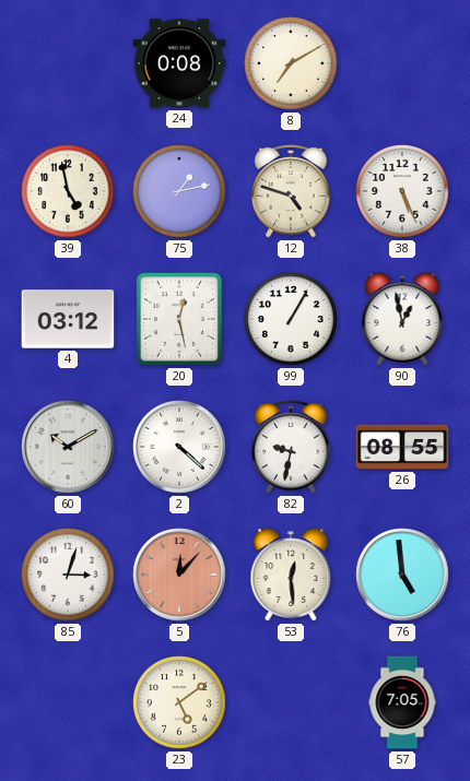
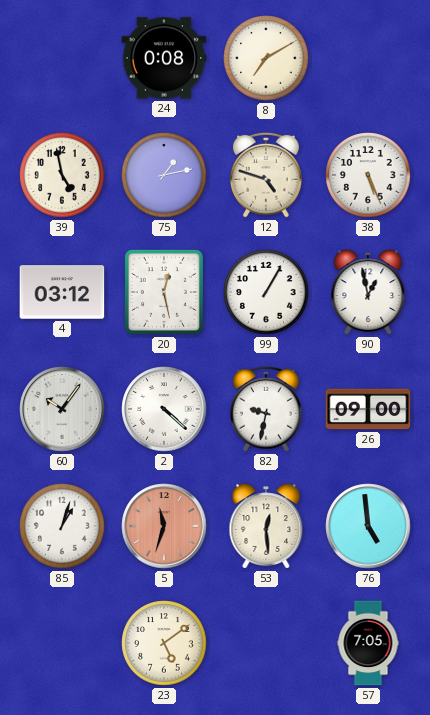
60: 10:10 -> 10:06
26: 08:55 -> 09:00
85: 3:03 -> 1:03
5: 12:07 -> 11:33
